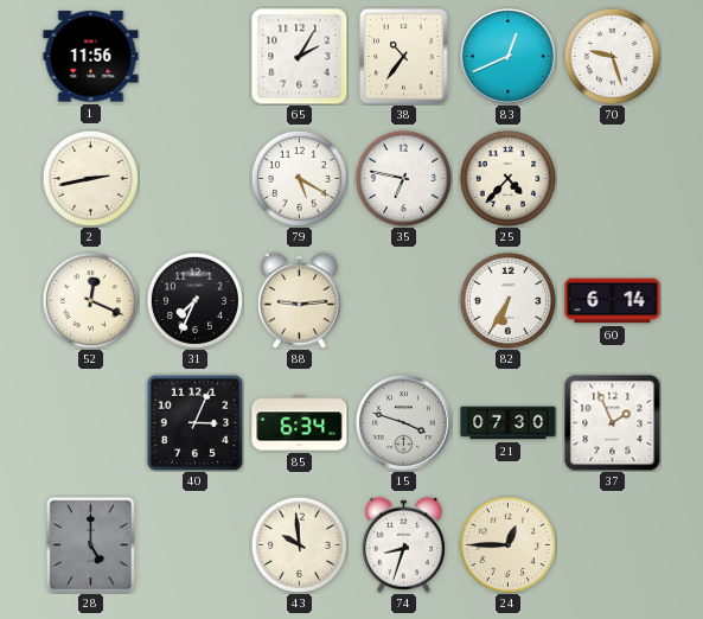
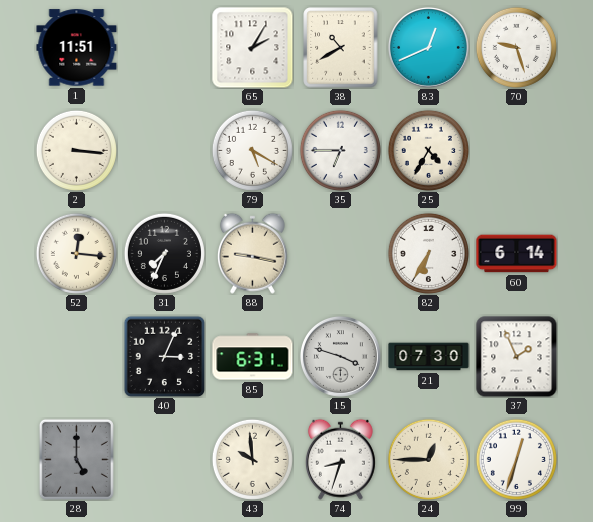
1: 11:56 -> 11:51
38: 10:36 -> 10:40
2: 2:43 -> 3:16
35: 6:47 -> 6:45
25: 4:37 -> 4:35
52: 12:19 -> 12:16
88: 9:14 -> 9:17
85: 6:34 -> 6:31
99: none -> 12:33
